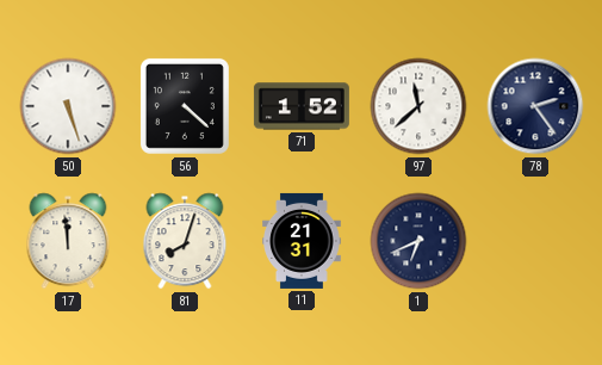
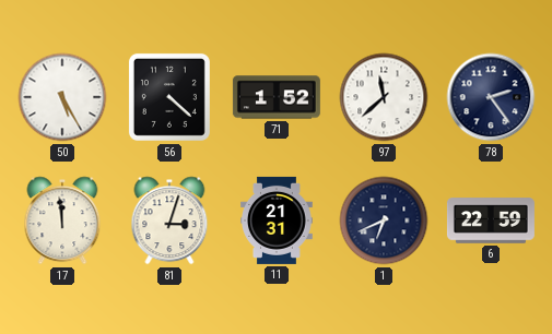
50: 5:27 -> 5:25
81: 8:03 -> 3:03
6: none -> 22:59
